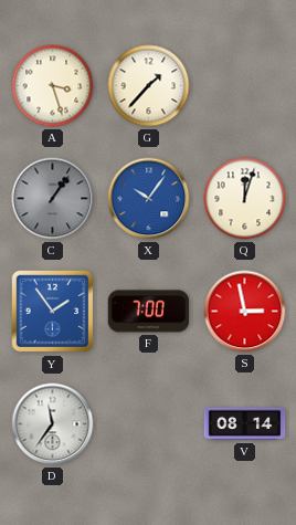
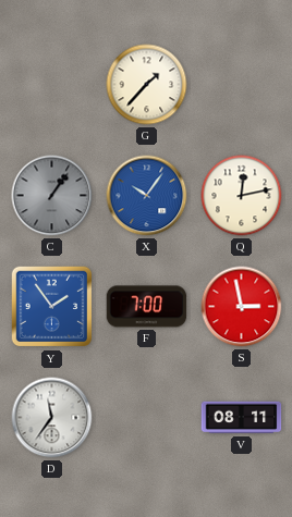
A: 3:27 -> none
Q: 12:03 -> 12:13
V: 08:14 -> 08:11
